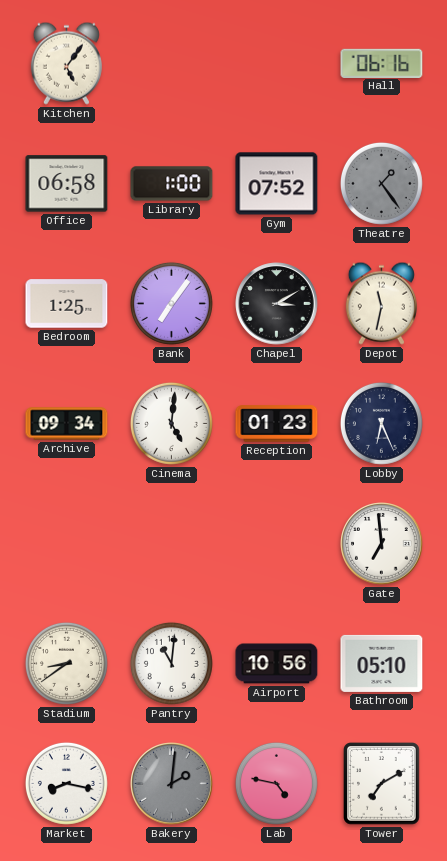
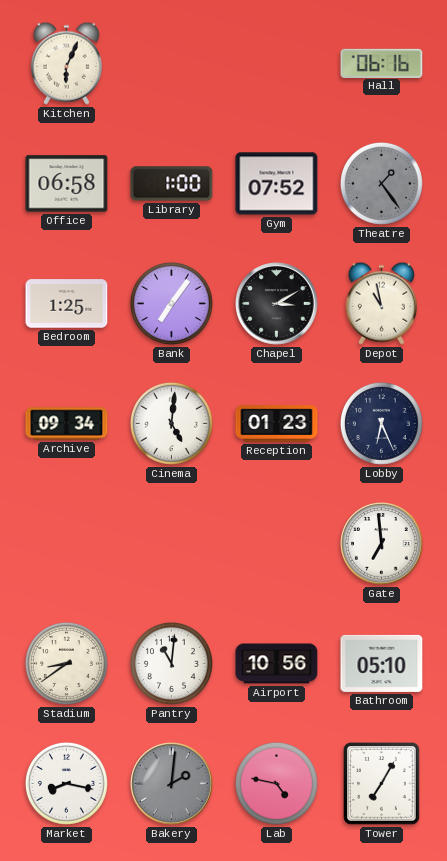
Kitchen: 5:06 -> 6:04
Depot: 11:32 -> 10:58
Tower: 7:10 -> 7:05
